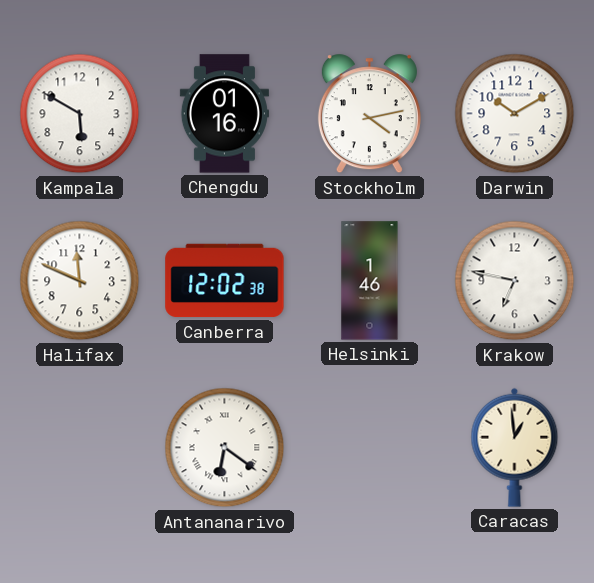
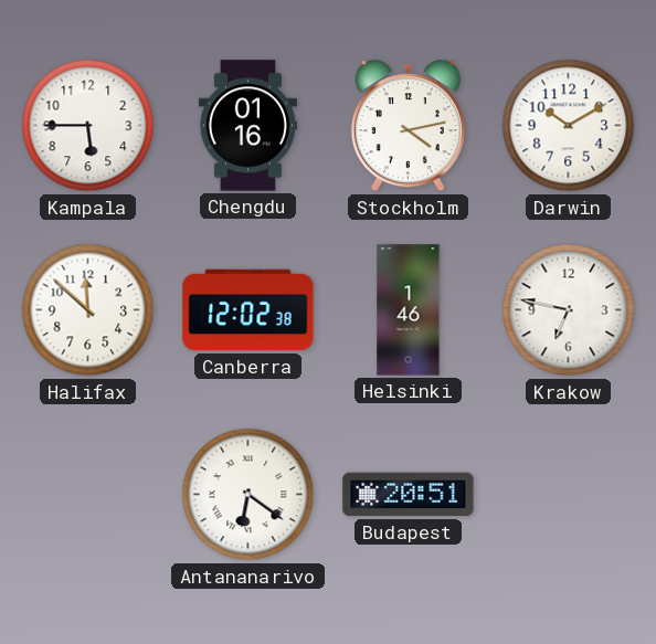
Kampala: 5:50 -> 5:45
Halifax: 11:49 -> 11:52
Budapest: none -> 20:51
Caracas: 12:59 -> none
